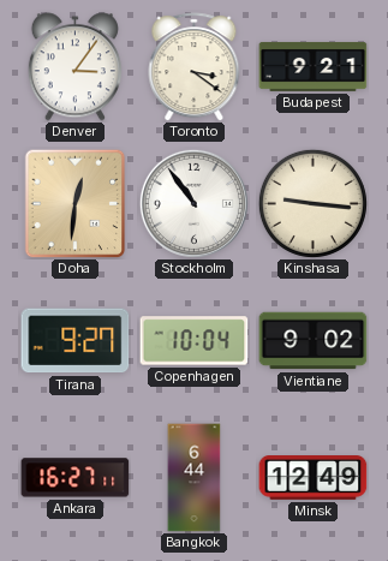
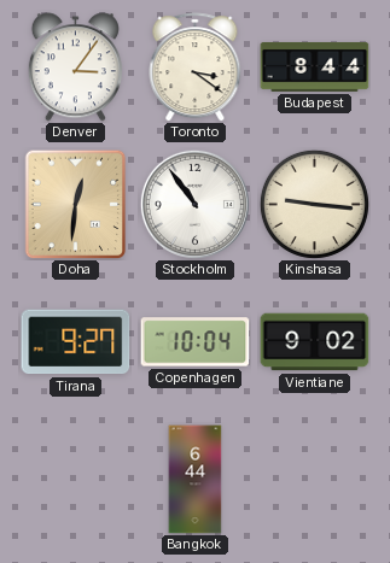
Budapest: 9:21 -> 8:44
Ankara: 16:27 -> none
Minsk: 12:49 -> none
